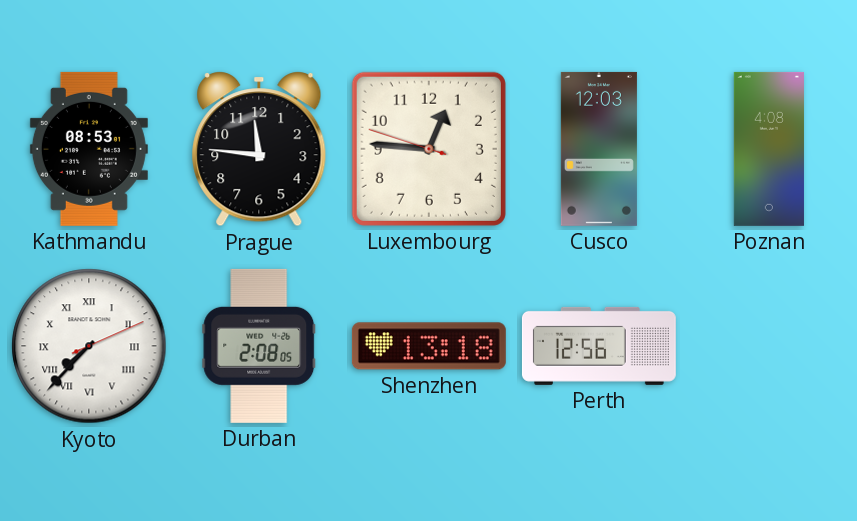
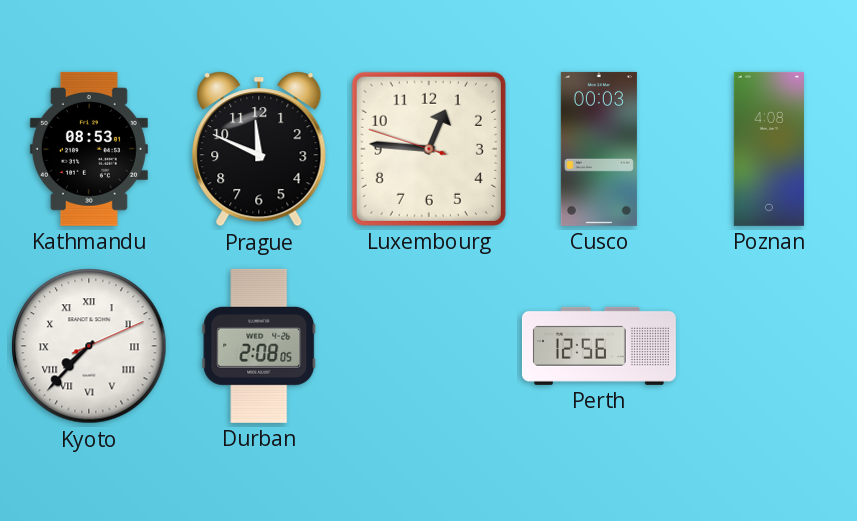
Prague: 11:46 -> 11:49
Cusco: 12:03 -> 00:03
Shenzhen: 13:18 -> none
